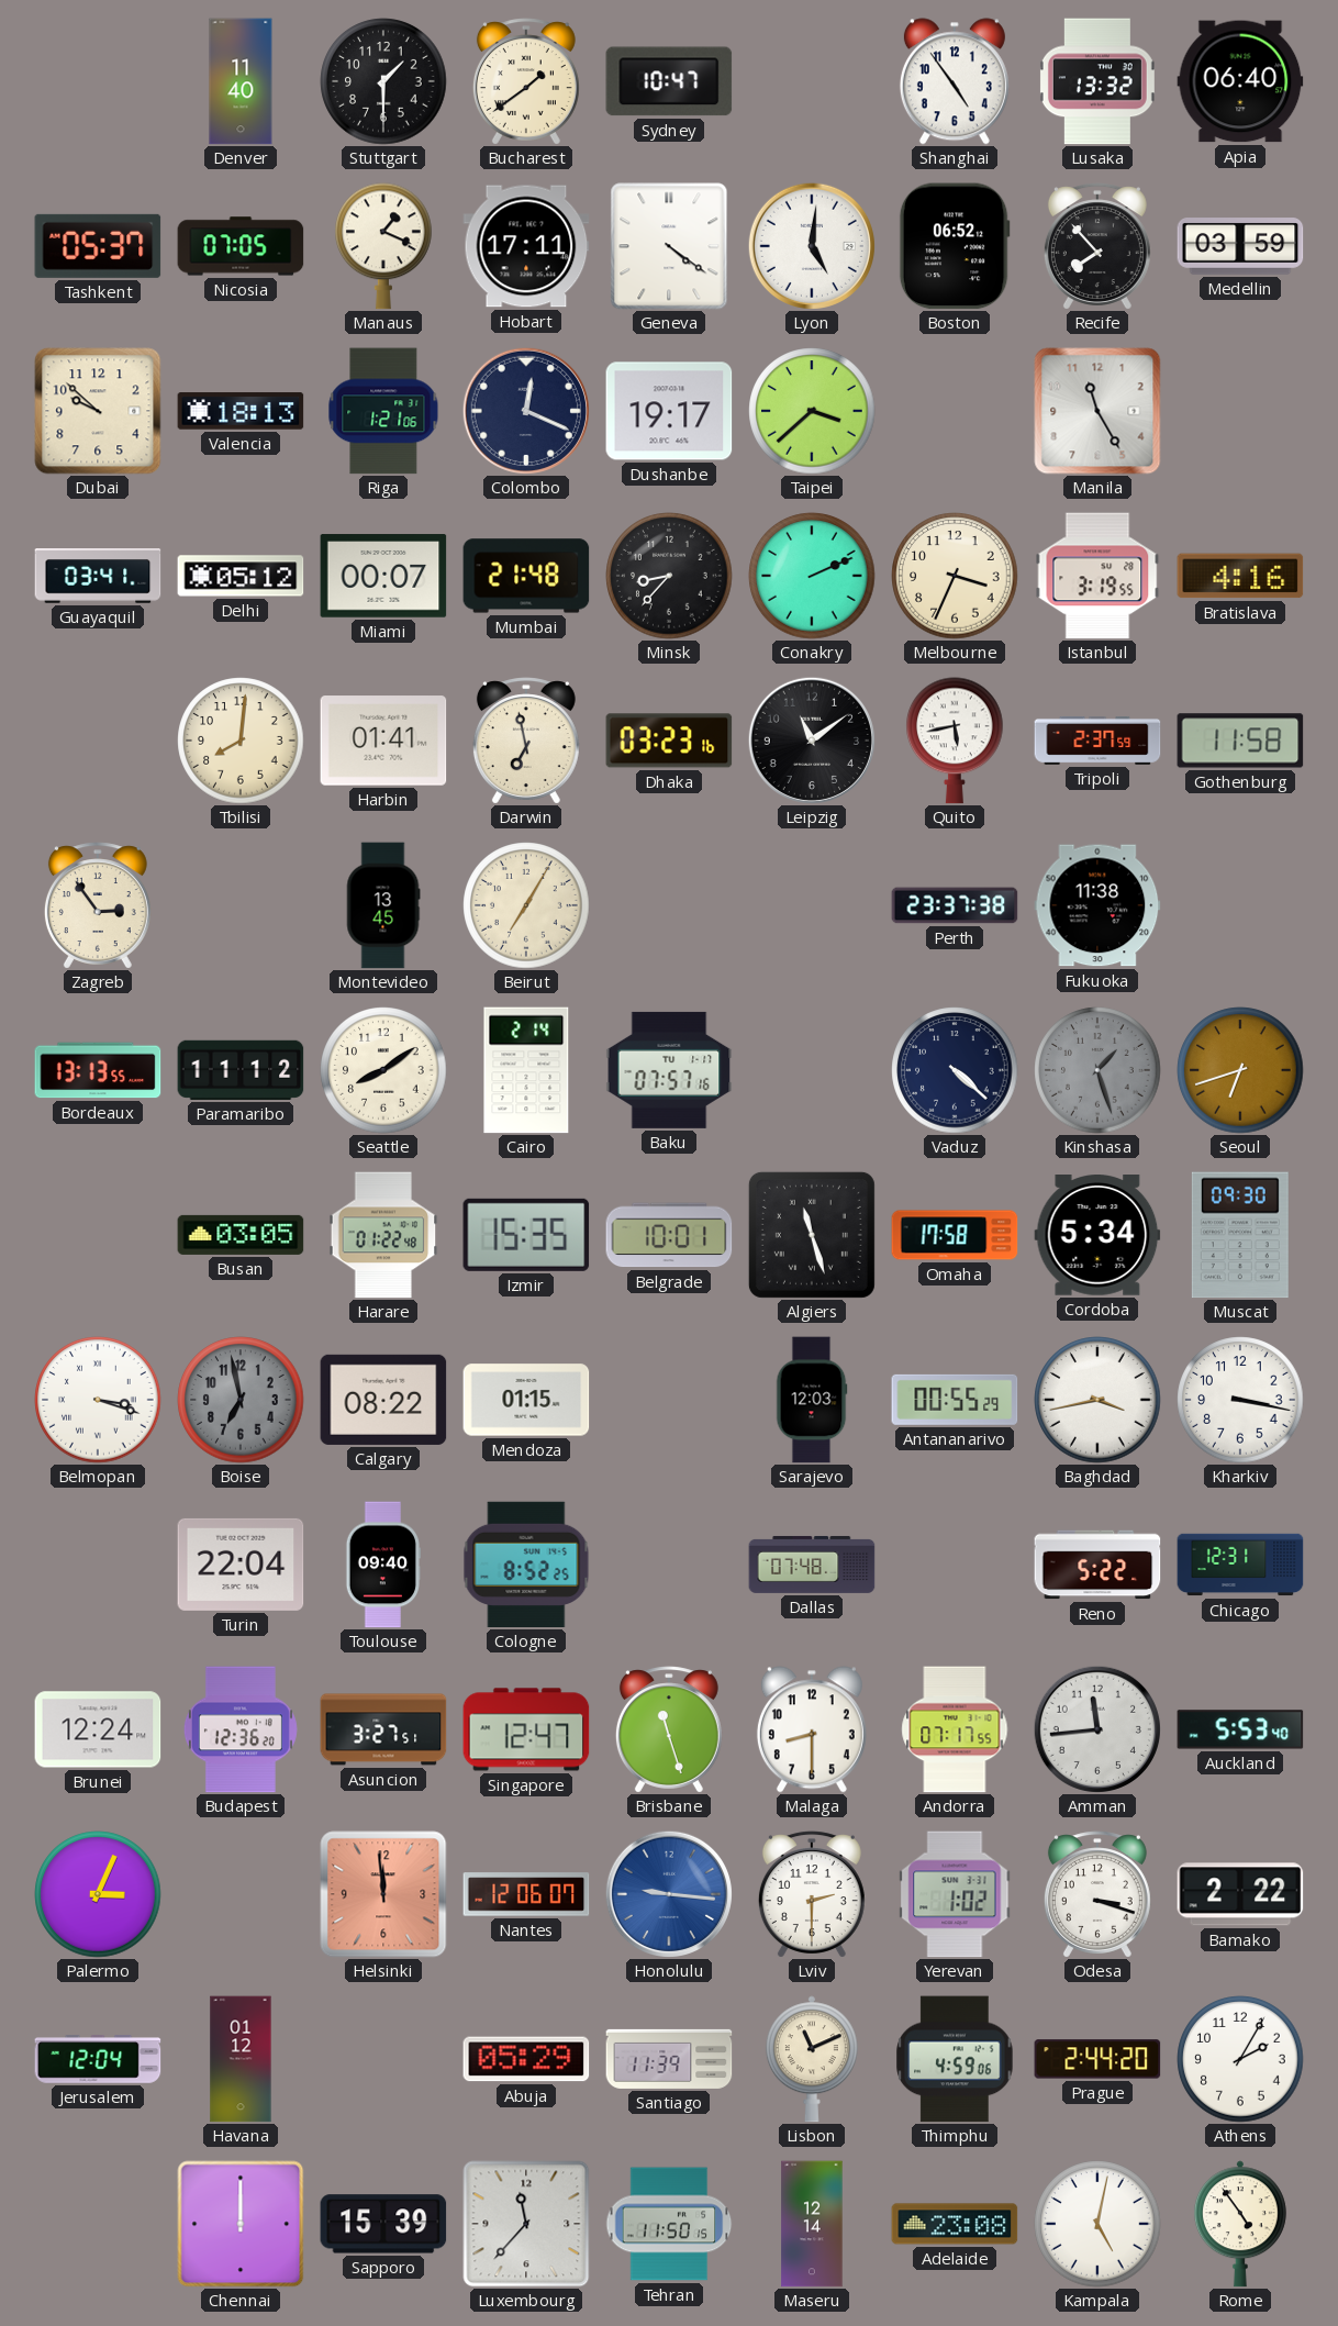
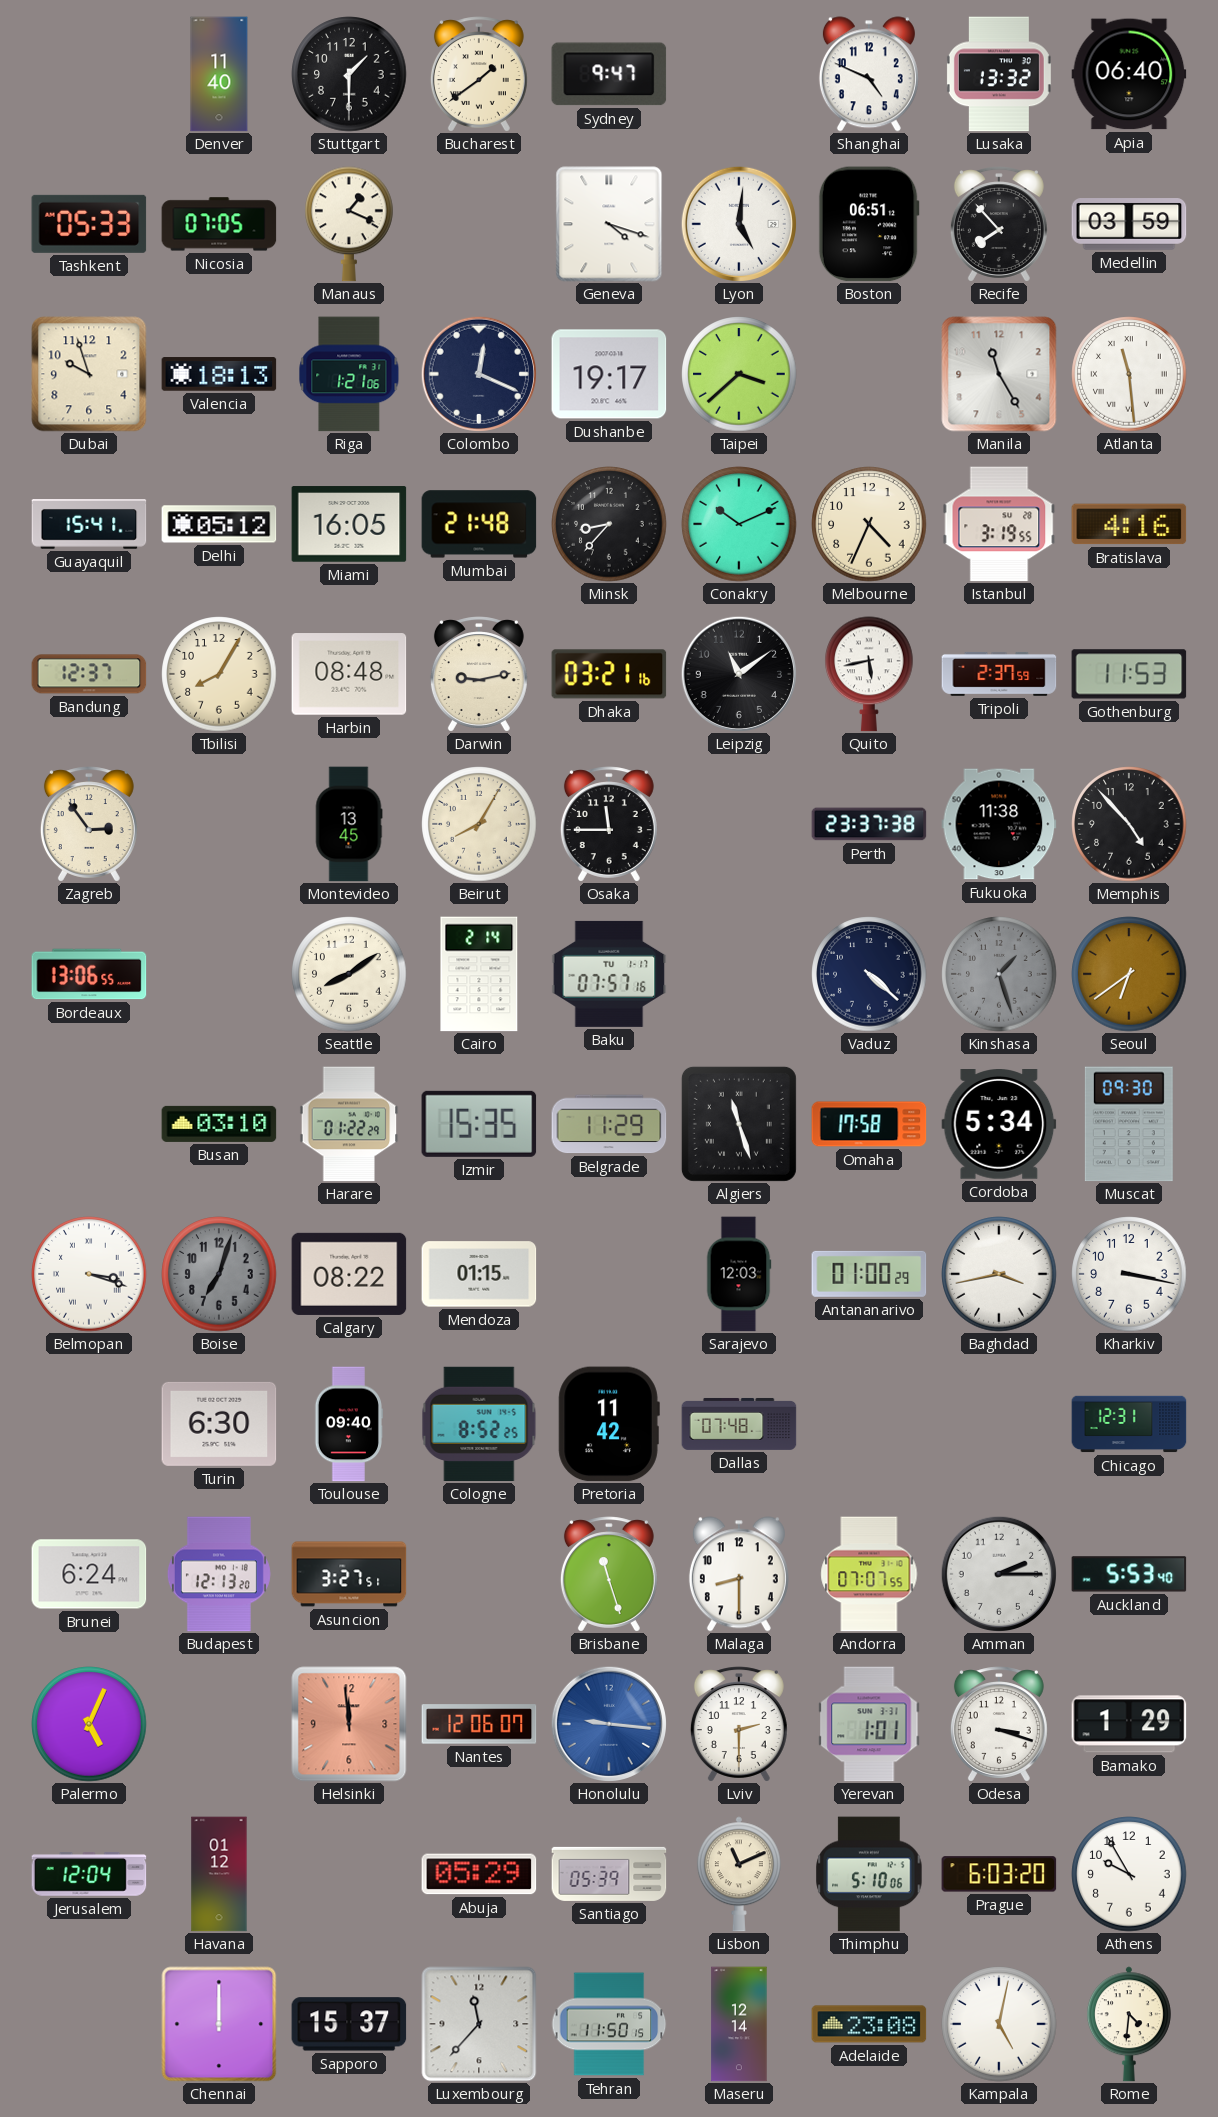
Sydney: 10:47 -> 9:47
Shanghai: 4:54 -> 4:49
Tashkent: 05:37 -> 05:33
Hobart: 17:11 -> none
Geneva: 4:21 -> 4:18
Boston: 06:52 -> 06:51
Dubai: 9:52 -> 9:57
Atlanta: none -> 11:29
Guayaquil: 03:41 -> 15:41
Miami: 00:07 -> 16:05
Conakry: 2:11 -> 10:11
Melbourne: 3:34 -> 4:34
Bandung: none -> 12:37
Tbilisi: 8:01 -> 8:05
Harbin: 01:41 -> 08:48
Darwin: 6:58 -> 9:13
Dhaka: 03:23 -> 03:21
Gothenburg: 11:58 -> 11:53
Beirut: 7:05 -> 8:05
Osaka: none -> 11:45
Memphis: none -> 4:53
Bordeaux: 13:13 -> 13:06
Paramaribo: 11:12 -> none
Seoul: 6:42 -> 6:39
Busan: 03:05 -> 03:10
Harare: 01:22:48 -> 01:22:29
Belgrade: 10:01 -> 11:29
Boise: 6:58 -> 7:03
Antananarivo: 00:55 -> 01:00
Turin: 22:04 -> 6:30
Pretoria: none -> 11:42
Reno: 5:22 -> none
Brunei: 12:24 -> 6:24
Budapest: 12:36 -> 12:13
Singapore: 12:47 -> none
Andorra: 07:17 -> 07:07
Amman: 11:44 -> 2:15
Palermo: 3:04 -> 5:04
Yerevan: 1:02 -> 1:01
Bamako: 2:22 -> 1:29
Santiago: 11:39 -> 05:39
Thimphu: 4:59 -> 5:10
Prague: 2:44 -> 6:03
Athens: 2:05 -> 9:55
Sapporo: 15:39 -> 15:37
Rome: 4:54 -> 4:31
